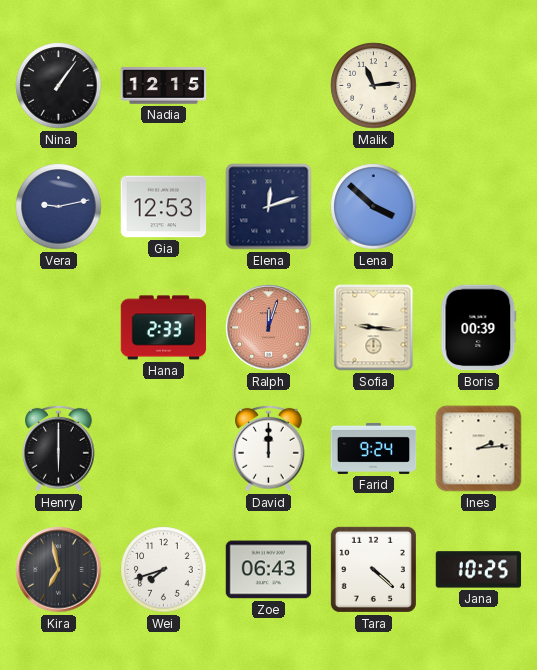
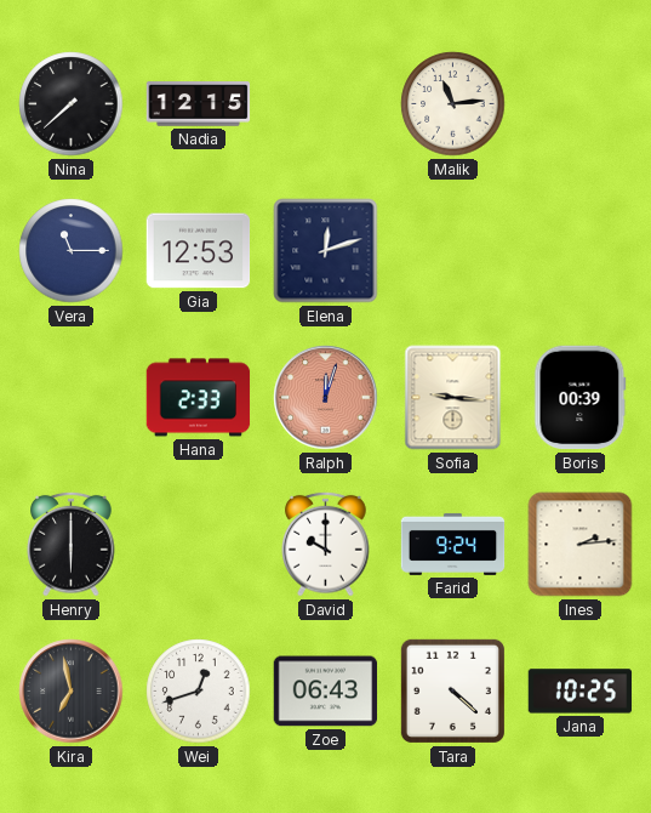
Nina: 1:06 -> 7:38
Vera: 9:13 -> 11:15
Lena: 3:52 -> none
David: 12:00 -> 10:00
Wei: 7:42 -> 12:42
